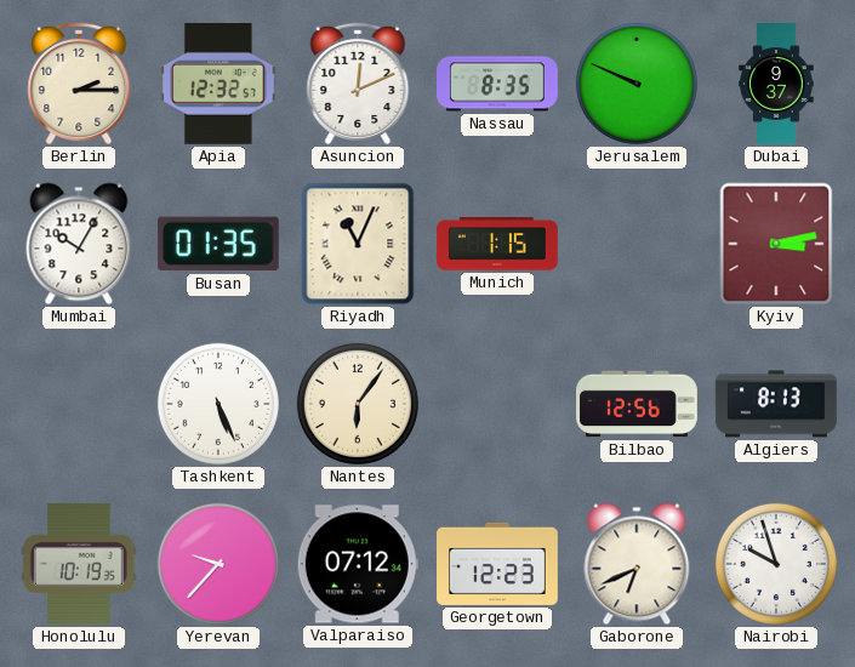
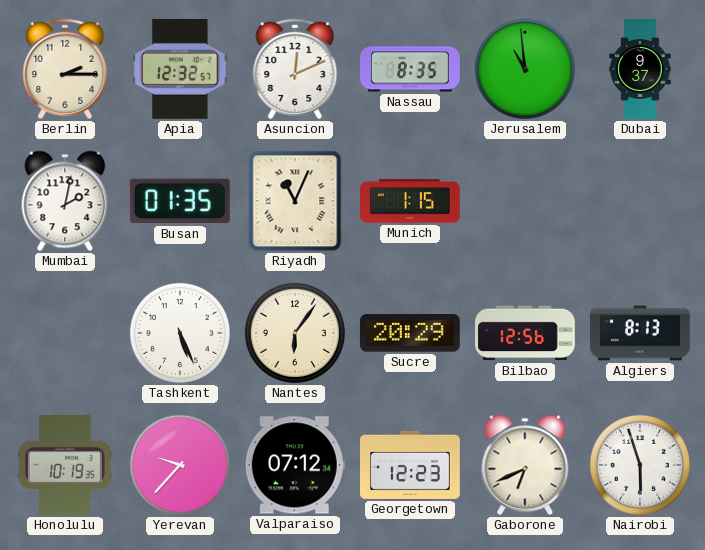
Jerusalem: 9:49 -> 10:59
Mumbai: 10:05 -> 2:02
Kyiv: 3:13 -> none
Sucre: none -> 20:29
Nairobi: 9:57 -> 5:57
